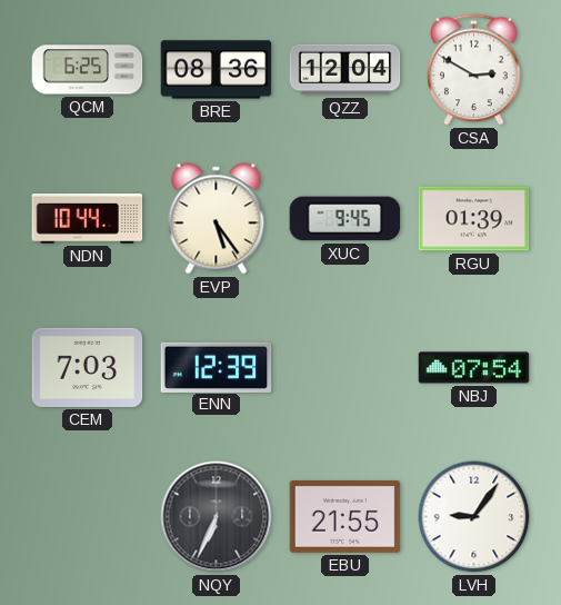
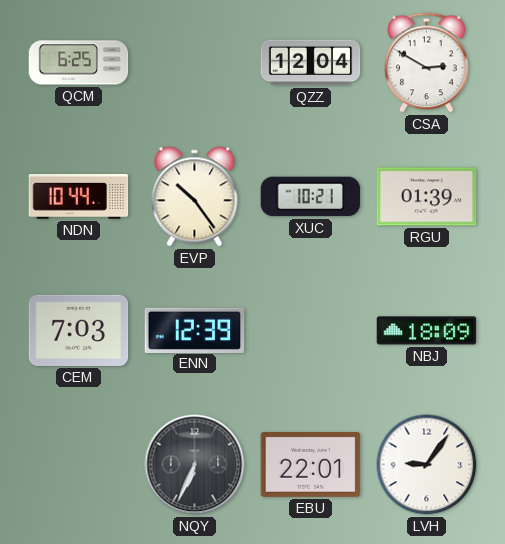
BRE: 08:36 -> none
EVP: 5:24 -> 10:24
XUC: 9:45 -> 10:21
NBJ: 07:54 -> 18:09
EBU: 21:55 -> 22:01
